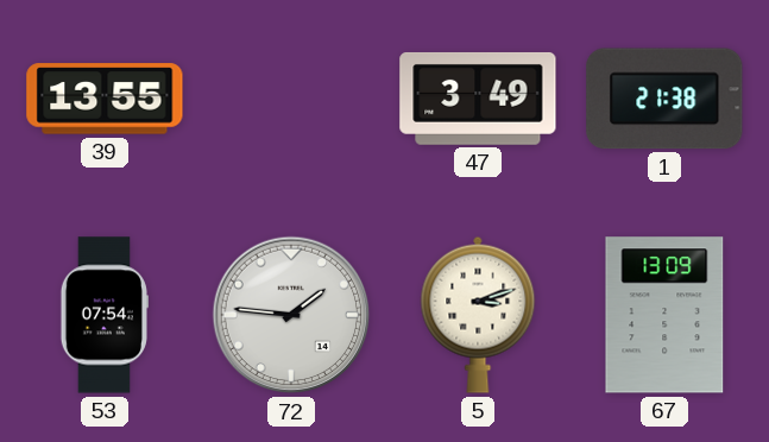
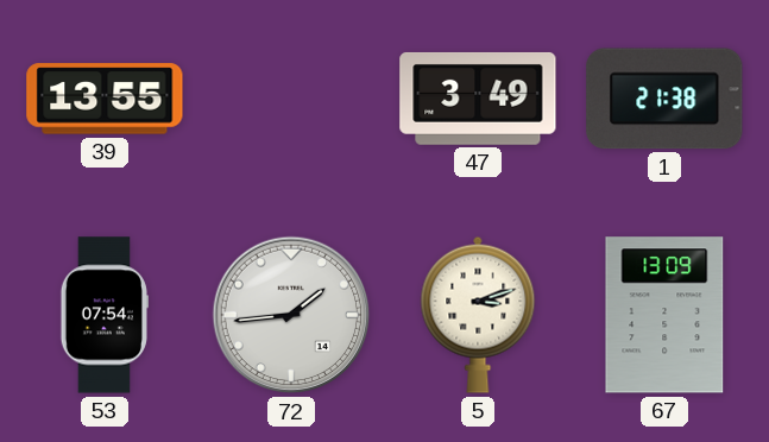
72: 1:46 -> 1:44
